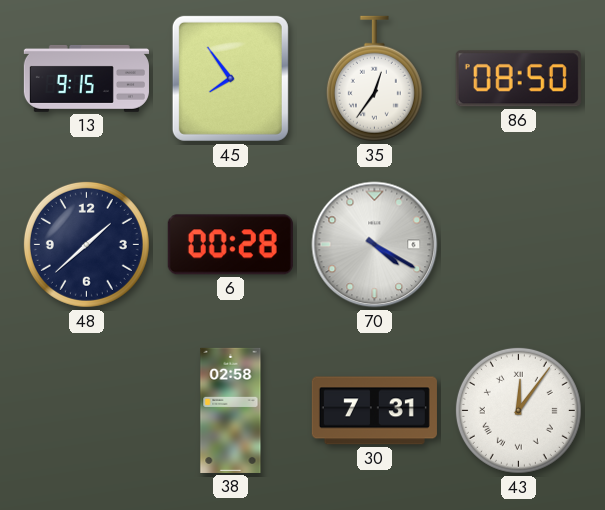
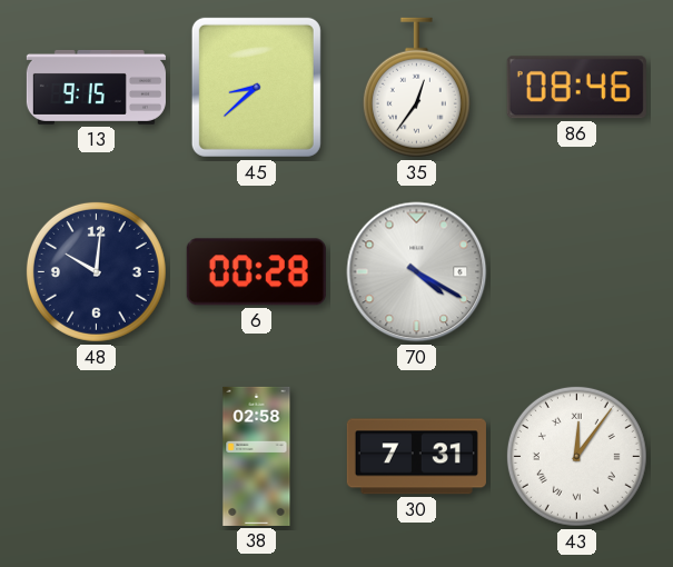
45: 7:54 -> 8:38
86: 08:50 -> 08:46
48: 1:38 -> 10:01
